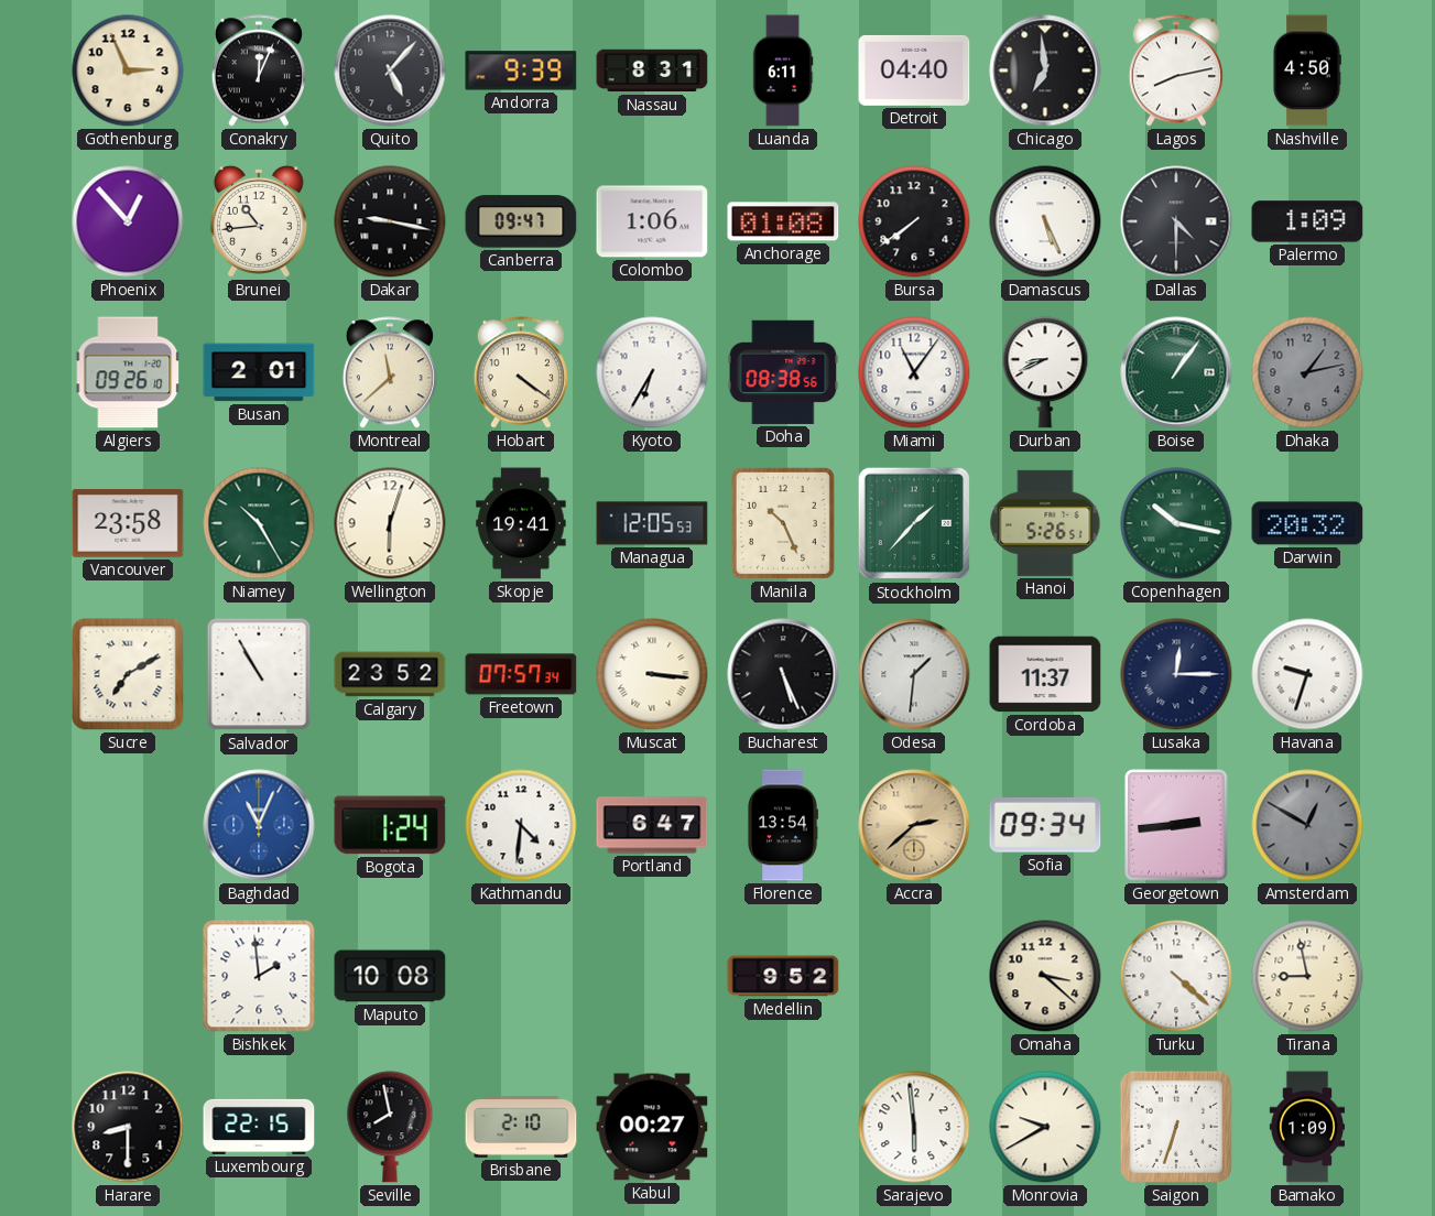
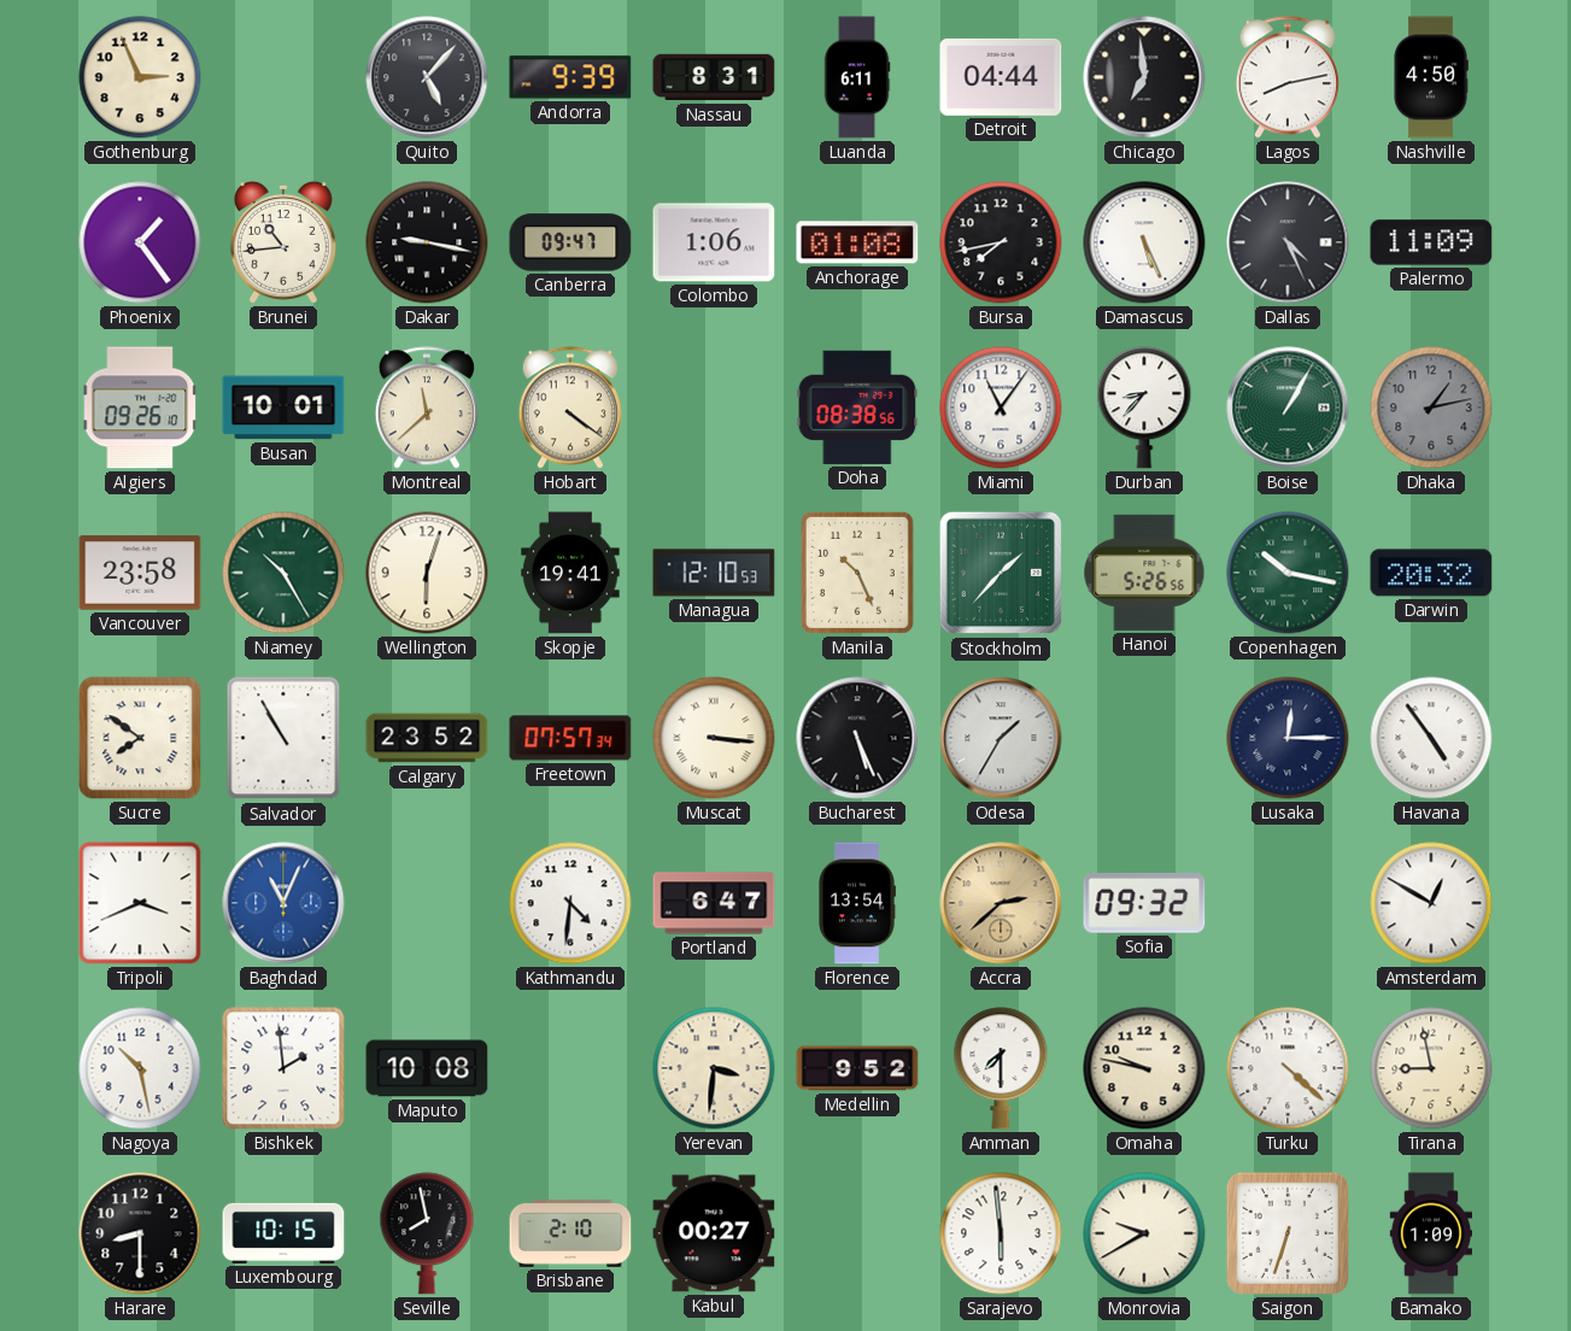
Conakry: 12:04 -> none
Detroit: 04:40 -> 04:44
Phoenix: 12:53 -> 1:24
Bursa: 7:39 -> 7:43
Dallas: 4:30 -> 4:26
Palermo: 1:09 -> 11:09
Busan: 2:01 -> 10:01
Kyoto: 6:35 -> none
Durban: 8:41 -> 8:37
Boise: 1:06 -> 1:05
Managua: 12:05 -> 12:10
Hanoi: 5:26:51 -> 5:26:56
Sucre: 7:10 -> 7:51
Odesa: 1:31 -> 1:35
Cordoba: 11:37 -> none
Havana: 9:33 -> 4:54
Tripoli: none -> 3:41
Bogota: 1:24 -> none
Sofia: 09:34 -> 09:32
Georgetown: 2:44 -> none
Amsterdam dial: grey -> white
Nagoya: none -> 10:28
Yerevan: none -> 3:31
Amman: none -> 7:30
Omaha: 3:22 -> 9:47
Luxembourg: 22:15 -> 10:15
